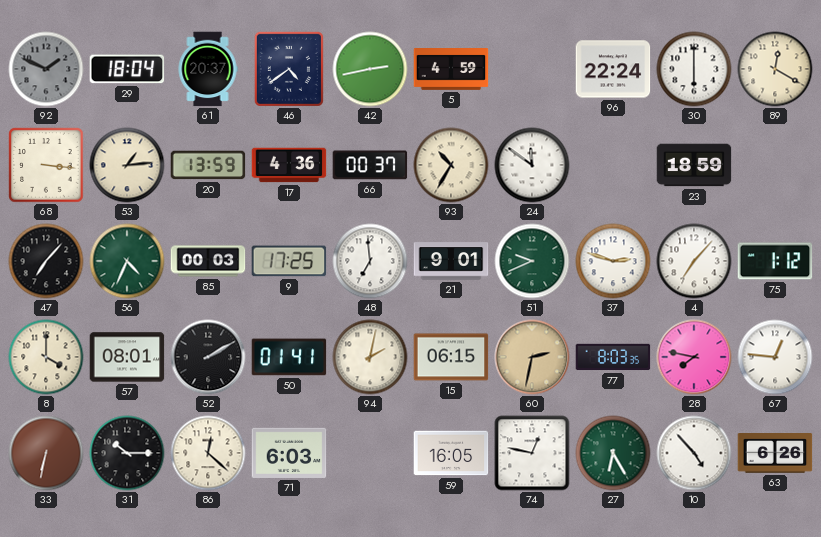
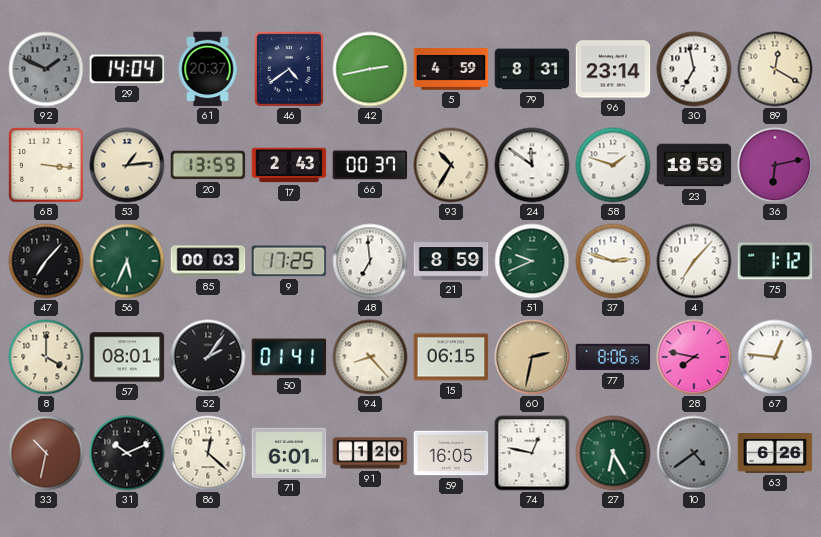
29: 18:04 -> 14:04
79: none -> 8:31
96: 22:24 -> 23:14
30: 6:00 -> 6:58
17: 4:36 -> 2:43
58: none -> 1:48
36: none -> 6:13
56: 4:34 -> 5:34
21: 9:01 -> 8:59
52: 2:10 -> 2:06
94: 2:02 -> 8:23
77: 8:03 -> 8:06
33: 6:32 -> 10:32
31: 10:15 -> 10:11
71: 6:03 -> 6:01
91: none -> 1:20
10: 4:53 -> 4:39
10 dial: white -> grey
